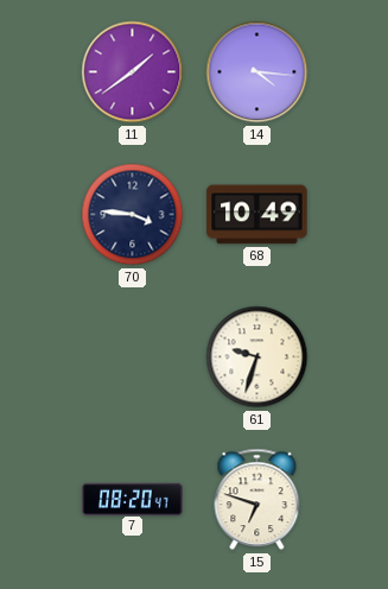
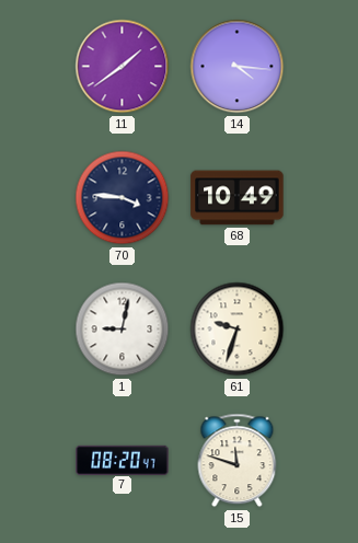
1: none -> 9:02
15: 6:48 -> 11:48
